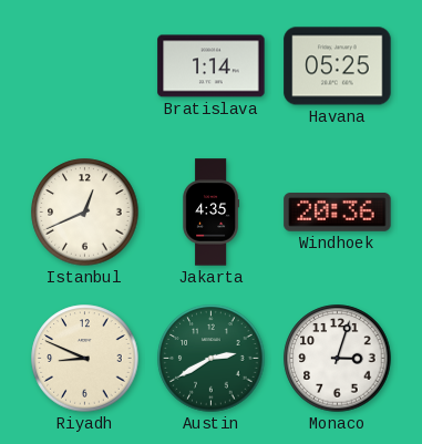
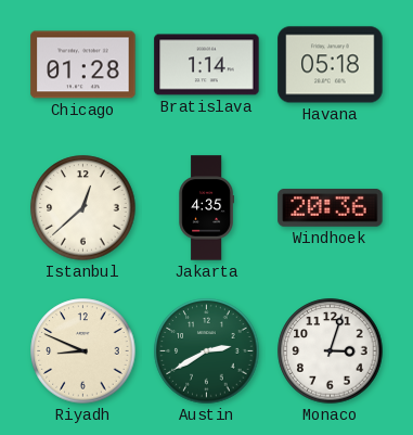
Chicago: none -> 01:28
Havana: 05:25 -> 05:18
Istanbul: 12:41 -> 12:38
